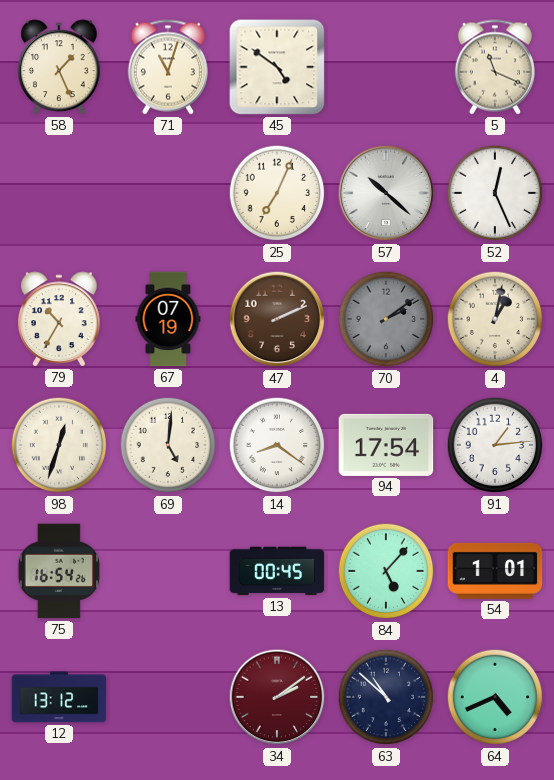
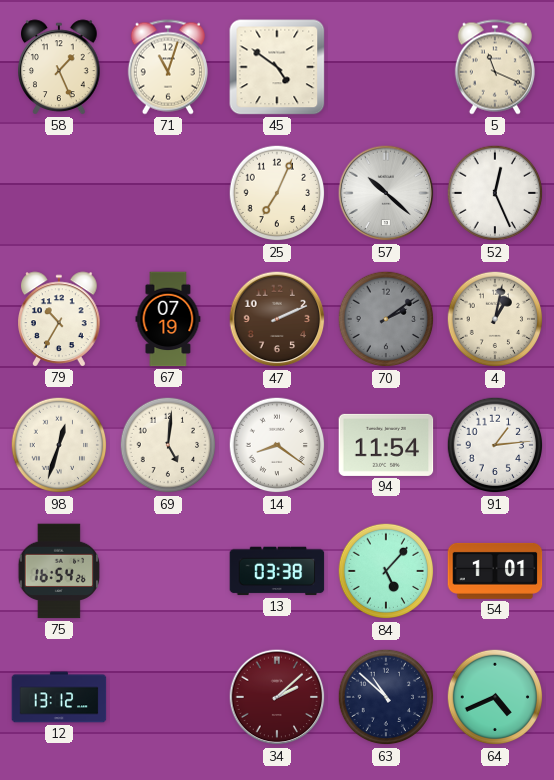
94: 17:54 -> 11:54
13: 00:45 -> 03:38
34: 2:09 -> 2:08
